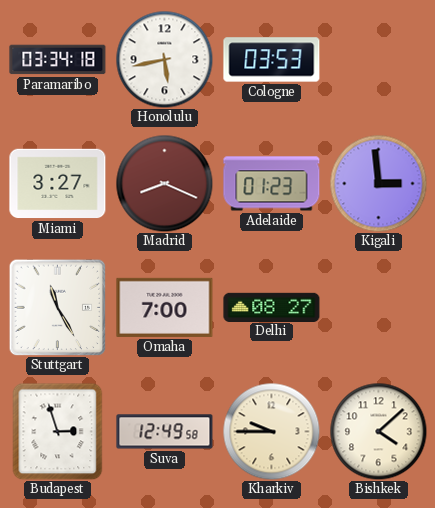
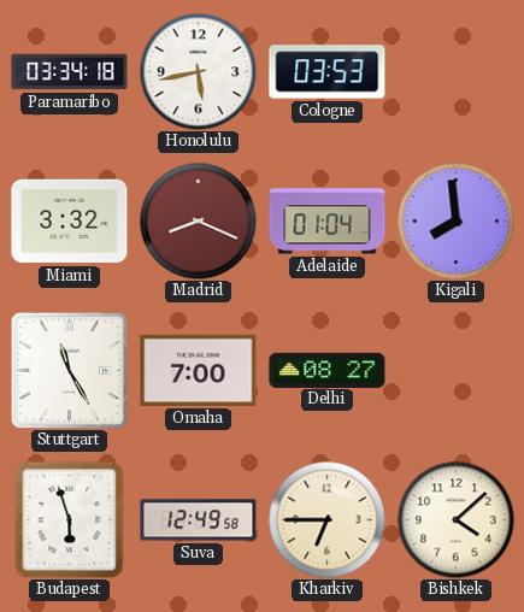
Miami: 3:27 -> 3:32
Adelaide: 01:23 -> 01:04
Kigali: 2:59 -> 7:59
Budapest: 2:57 -> 5:57
Kharkiv: 9:45 -> 6:45
